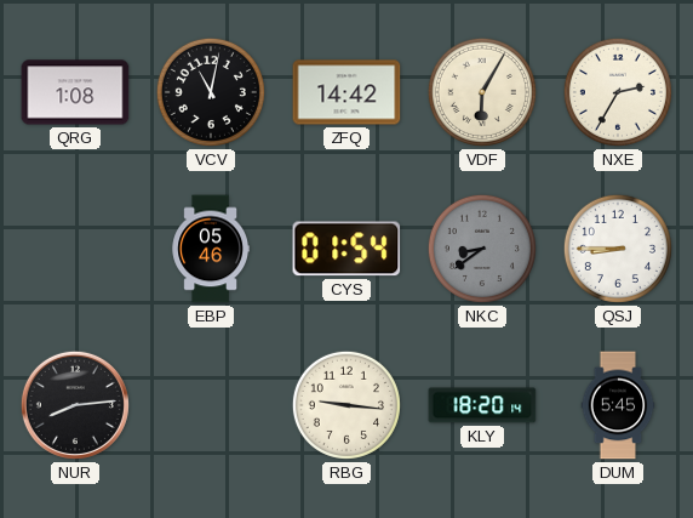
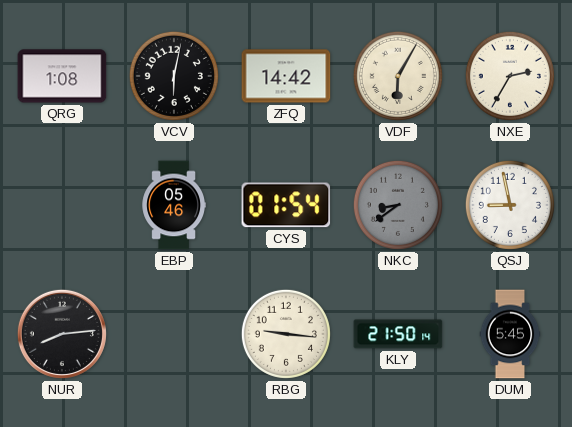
VCV: 11:02 -> 6:02
QSJ: 8:45 -> 8:58
KLY: 18:20 -> 21:50
